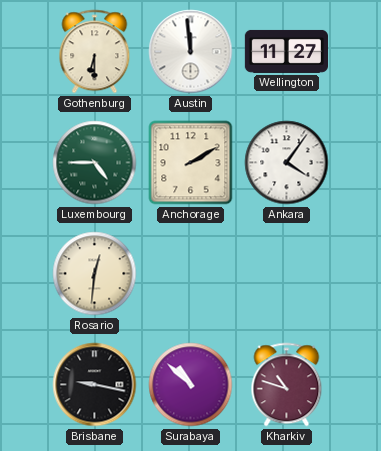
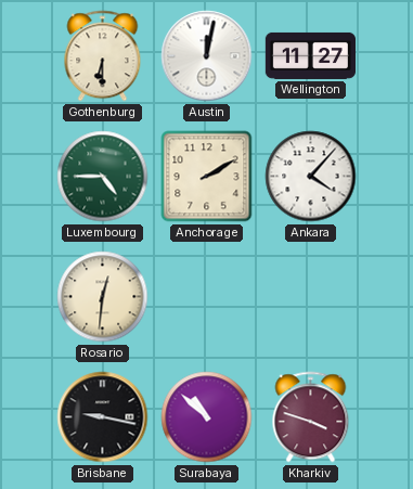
Austin: 11:59 -> 12:02
Ankara: 4:06 -> 4:07
Kharkiv: 10:48 -> 3:48
